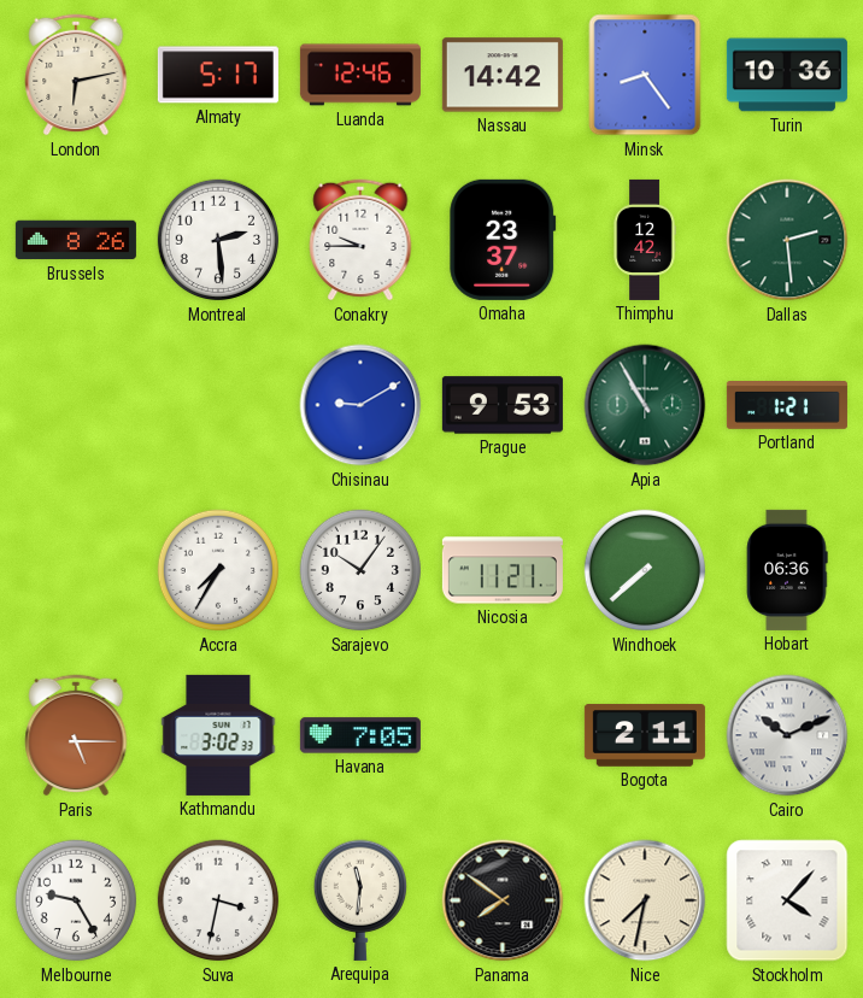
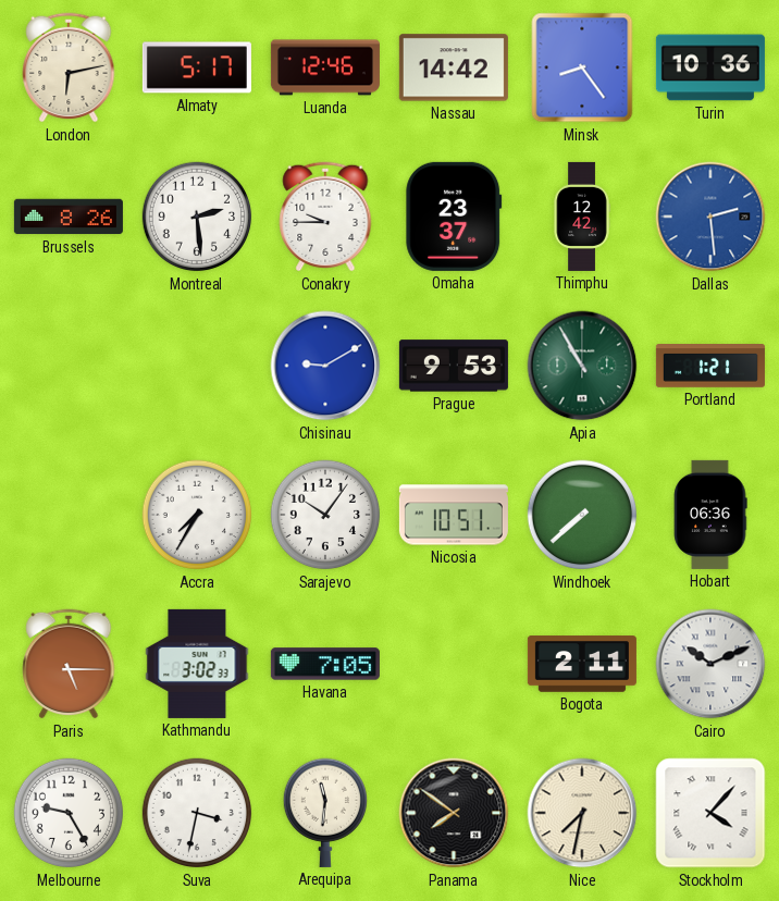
Dallas dial: green -> blue
Nicosia: 11:21 -> 10:51
